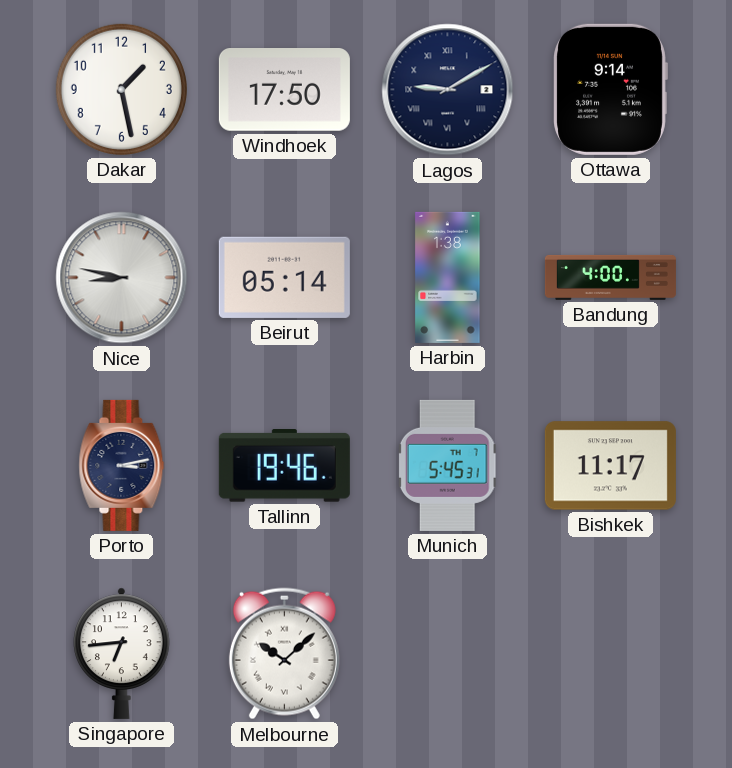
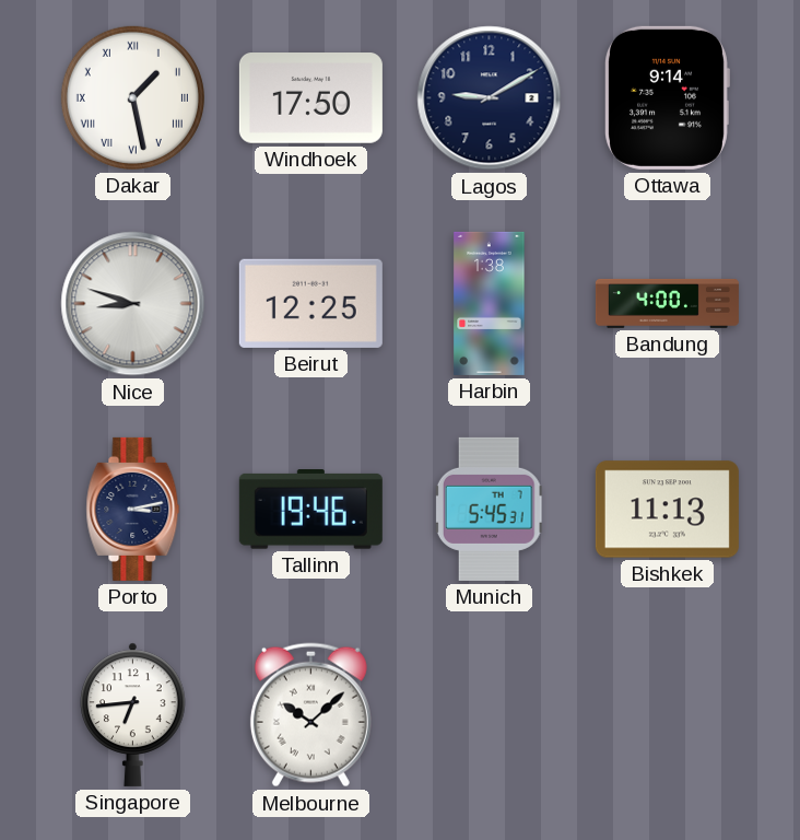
Dakar numerals: Arabic -> Roman
Lagos numerals: Roman -> Arabic
Nice: 8:47 -> 8:48
Beirut: 05:14 -> 12:25
Bishkek: 11:17 -> 11:13
